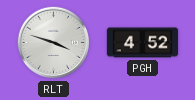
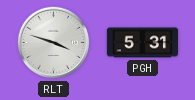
PGH: 4:52 -> 5:31
